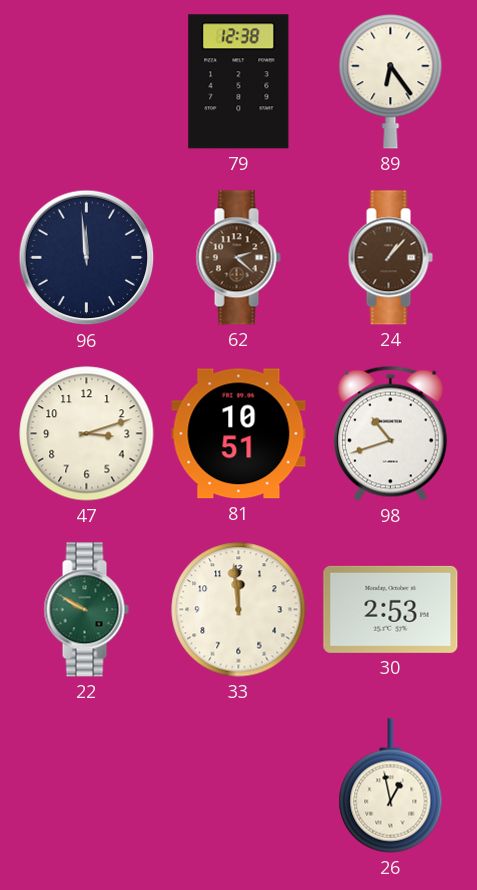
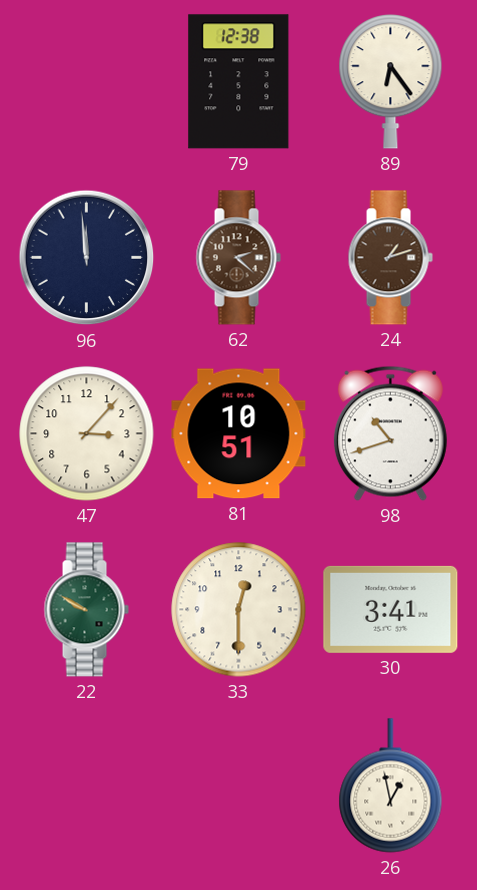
24: 1:07 -> 1:12
47: 3:12 -> 3:07
33: 11:59 -> 12:30
30: 2:53 -> 3:41
